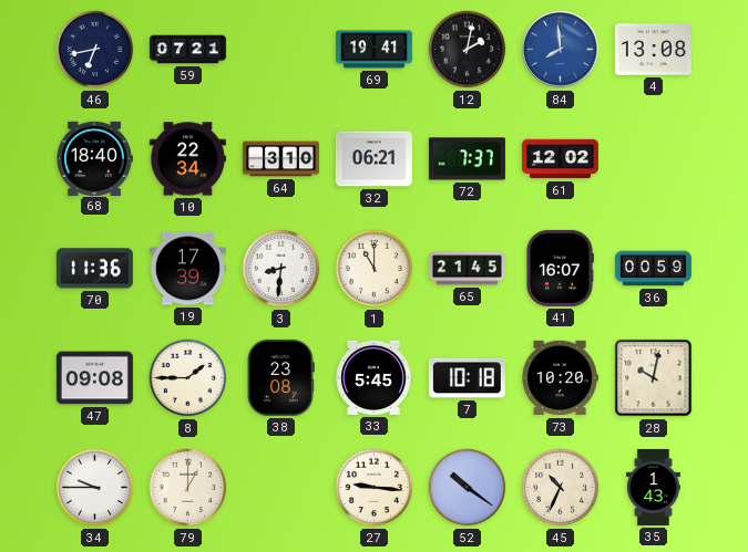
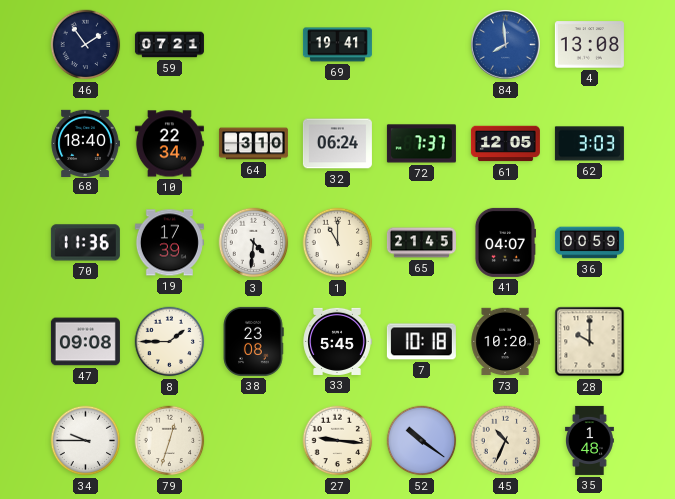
46: 6:43 -> 1:54
12: 2:02 -> none
32: 06:21 -> 06:24
61: 12:02 -> 12:05
62: none -> 3:03
3: 8:31 -> 4:31
41: 16:07 -> 04:07
28: 10:02 -> 10:00
79: 1:00 -> 12:33
35: 1:43 -> 1:48
